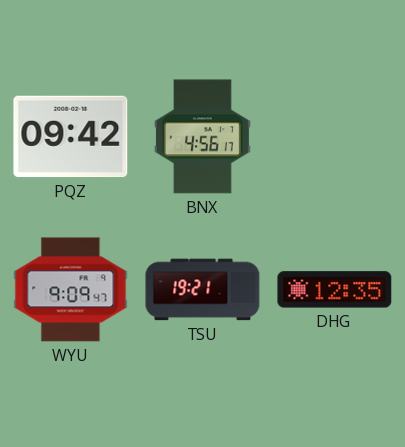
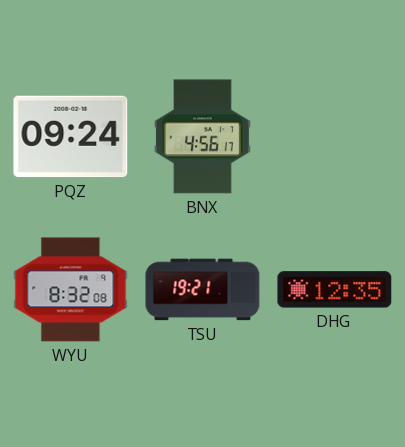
PQZ: 09:42 -> 09:24
WYU: 9:09 -> 8:32
